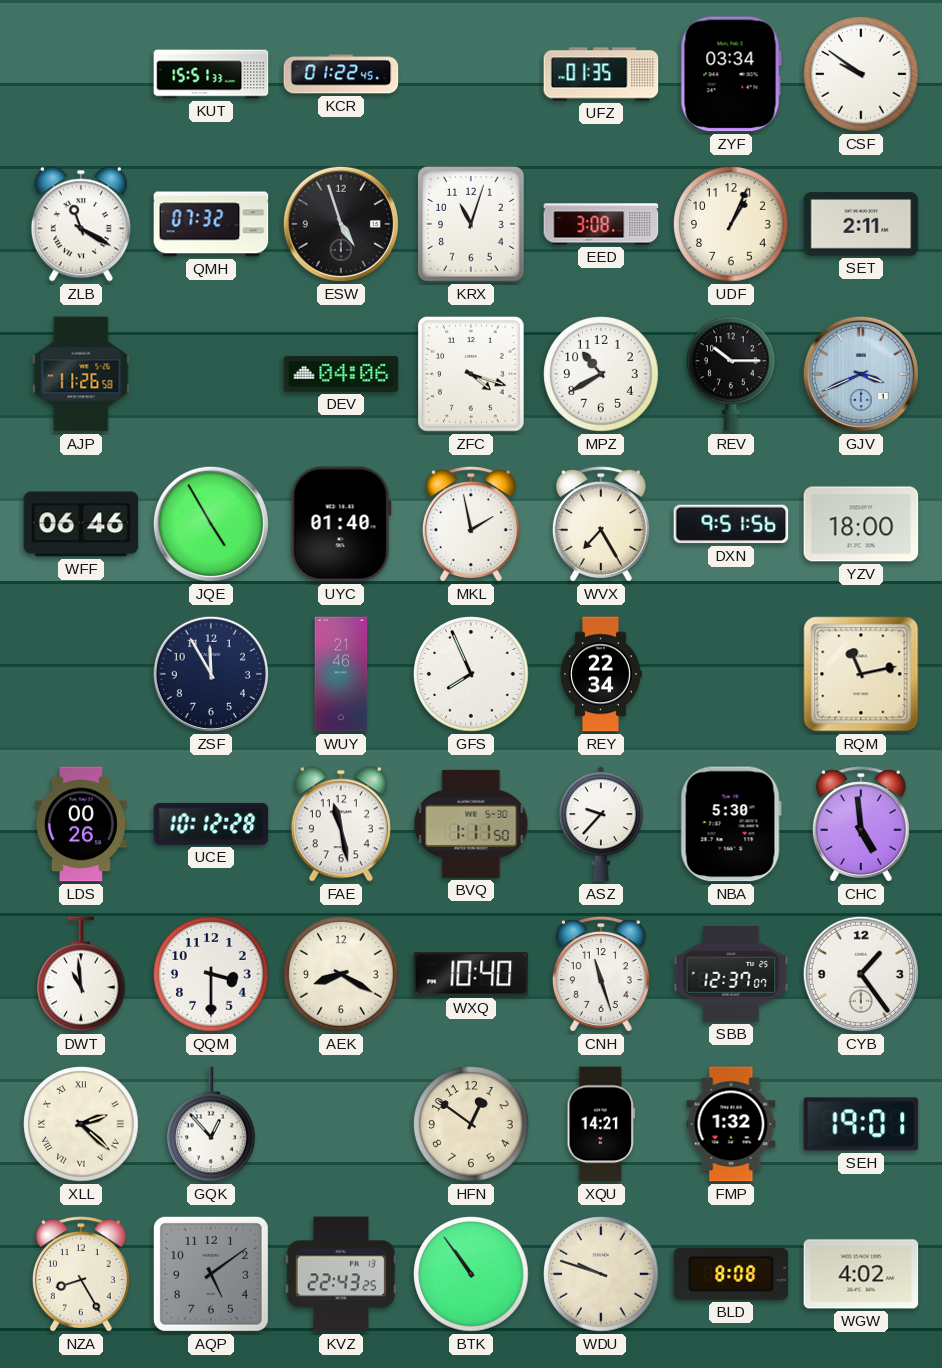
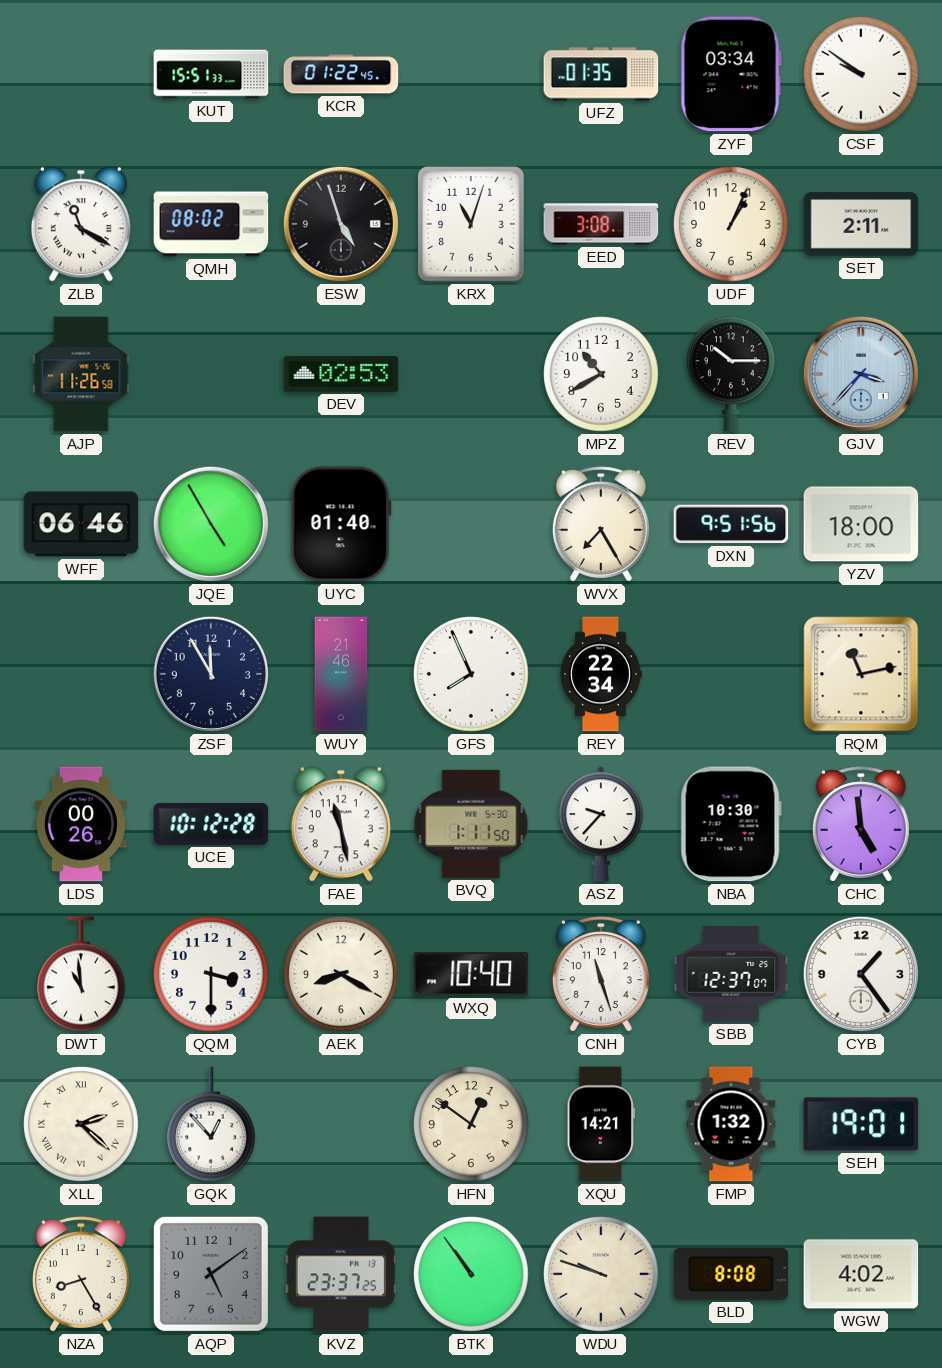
QMH: 07:32 -> 08:02
DEV: 04:06 -> 02:53
ZFC: 4:18 -> none
GJV: 3:41 -> 3:37
MKL: 1:58 -> none
NBA: 5:30 -> 10:30
KVZ: 22:43 -> 23:37
